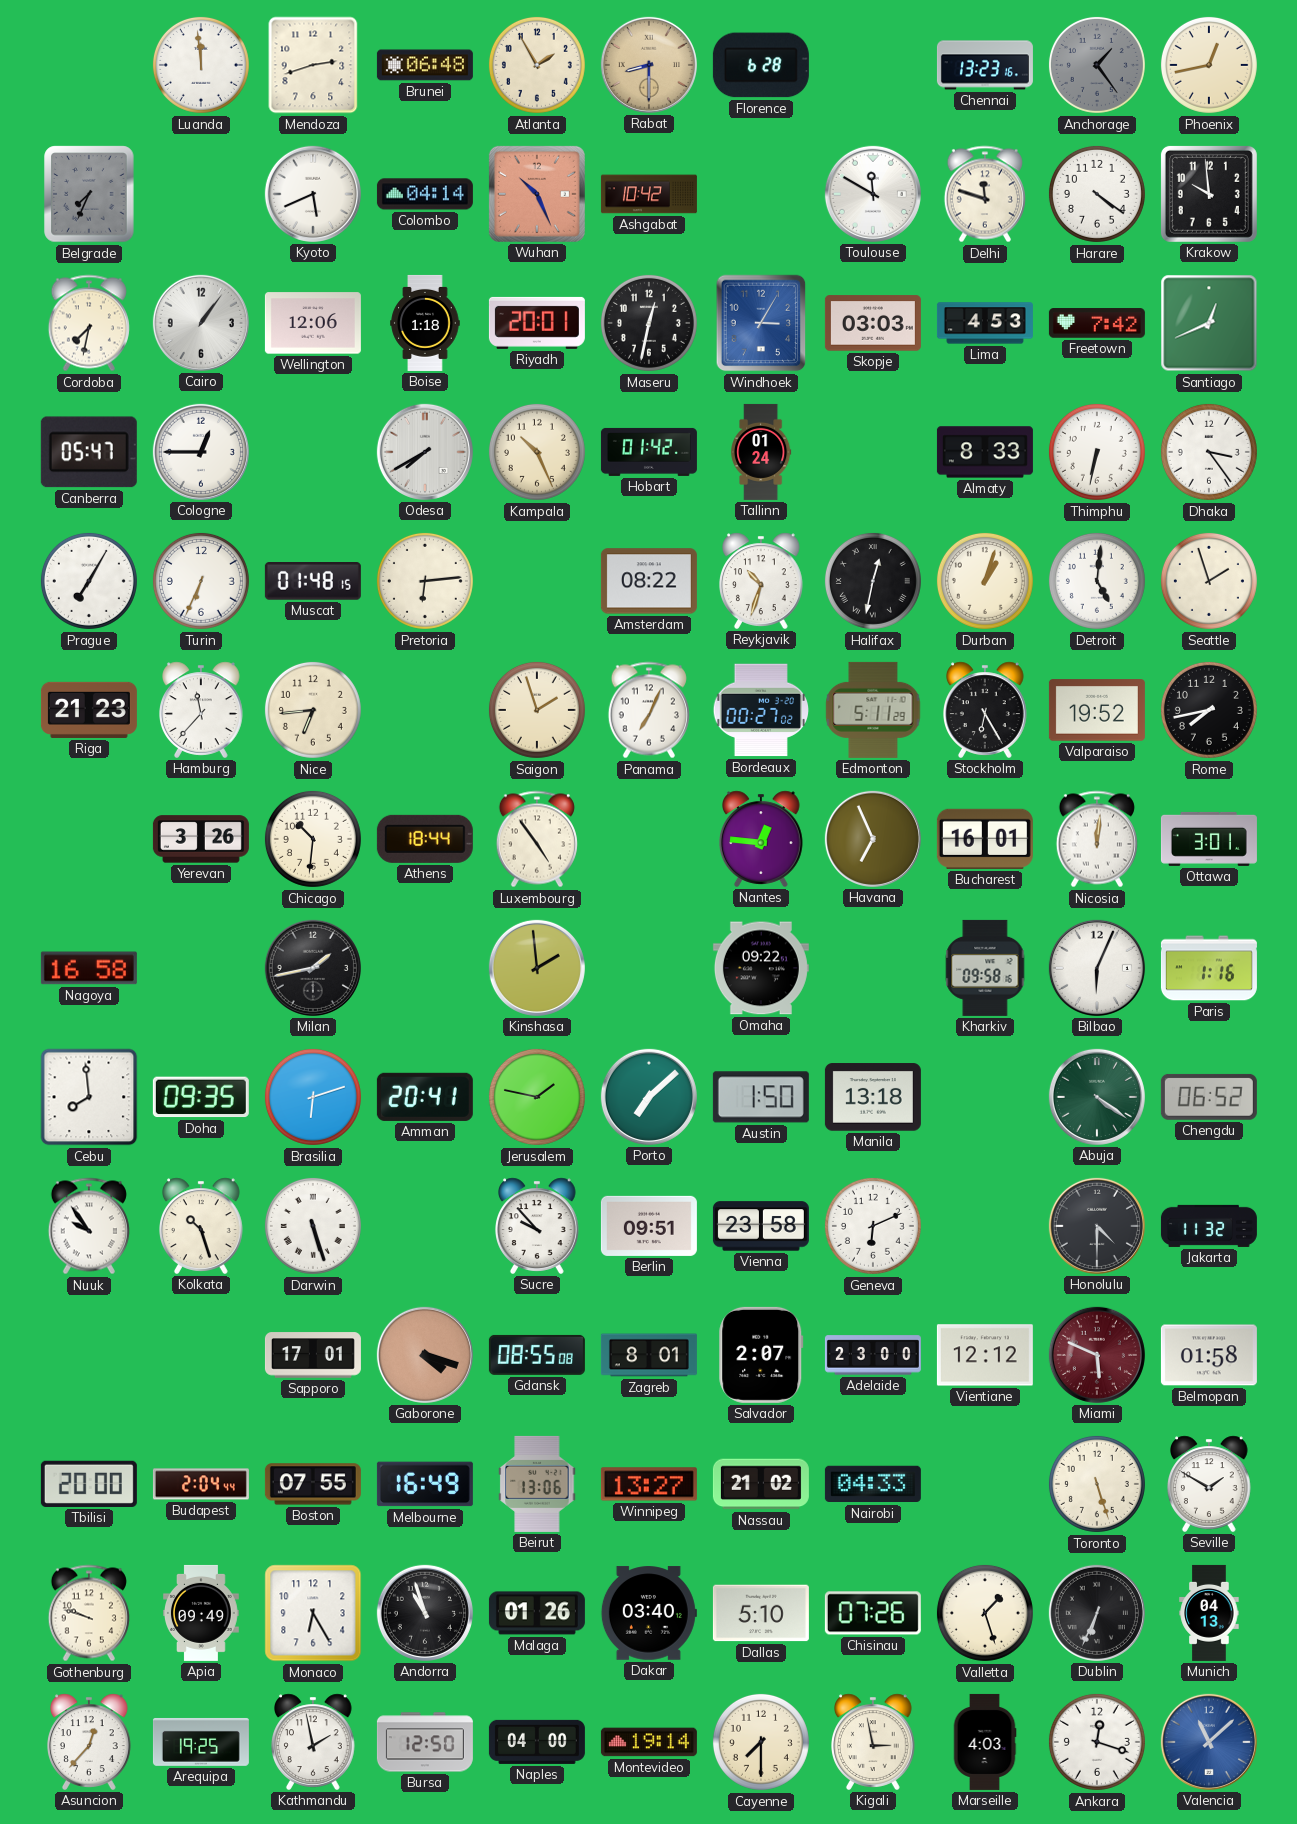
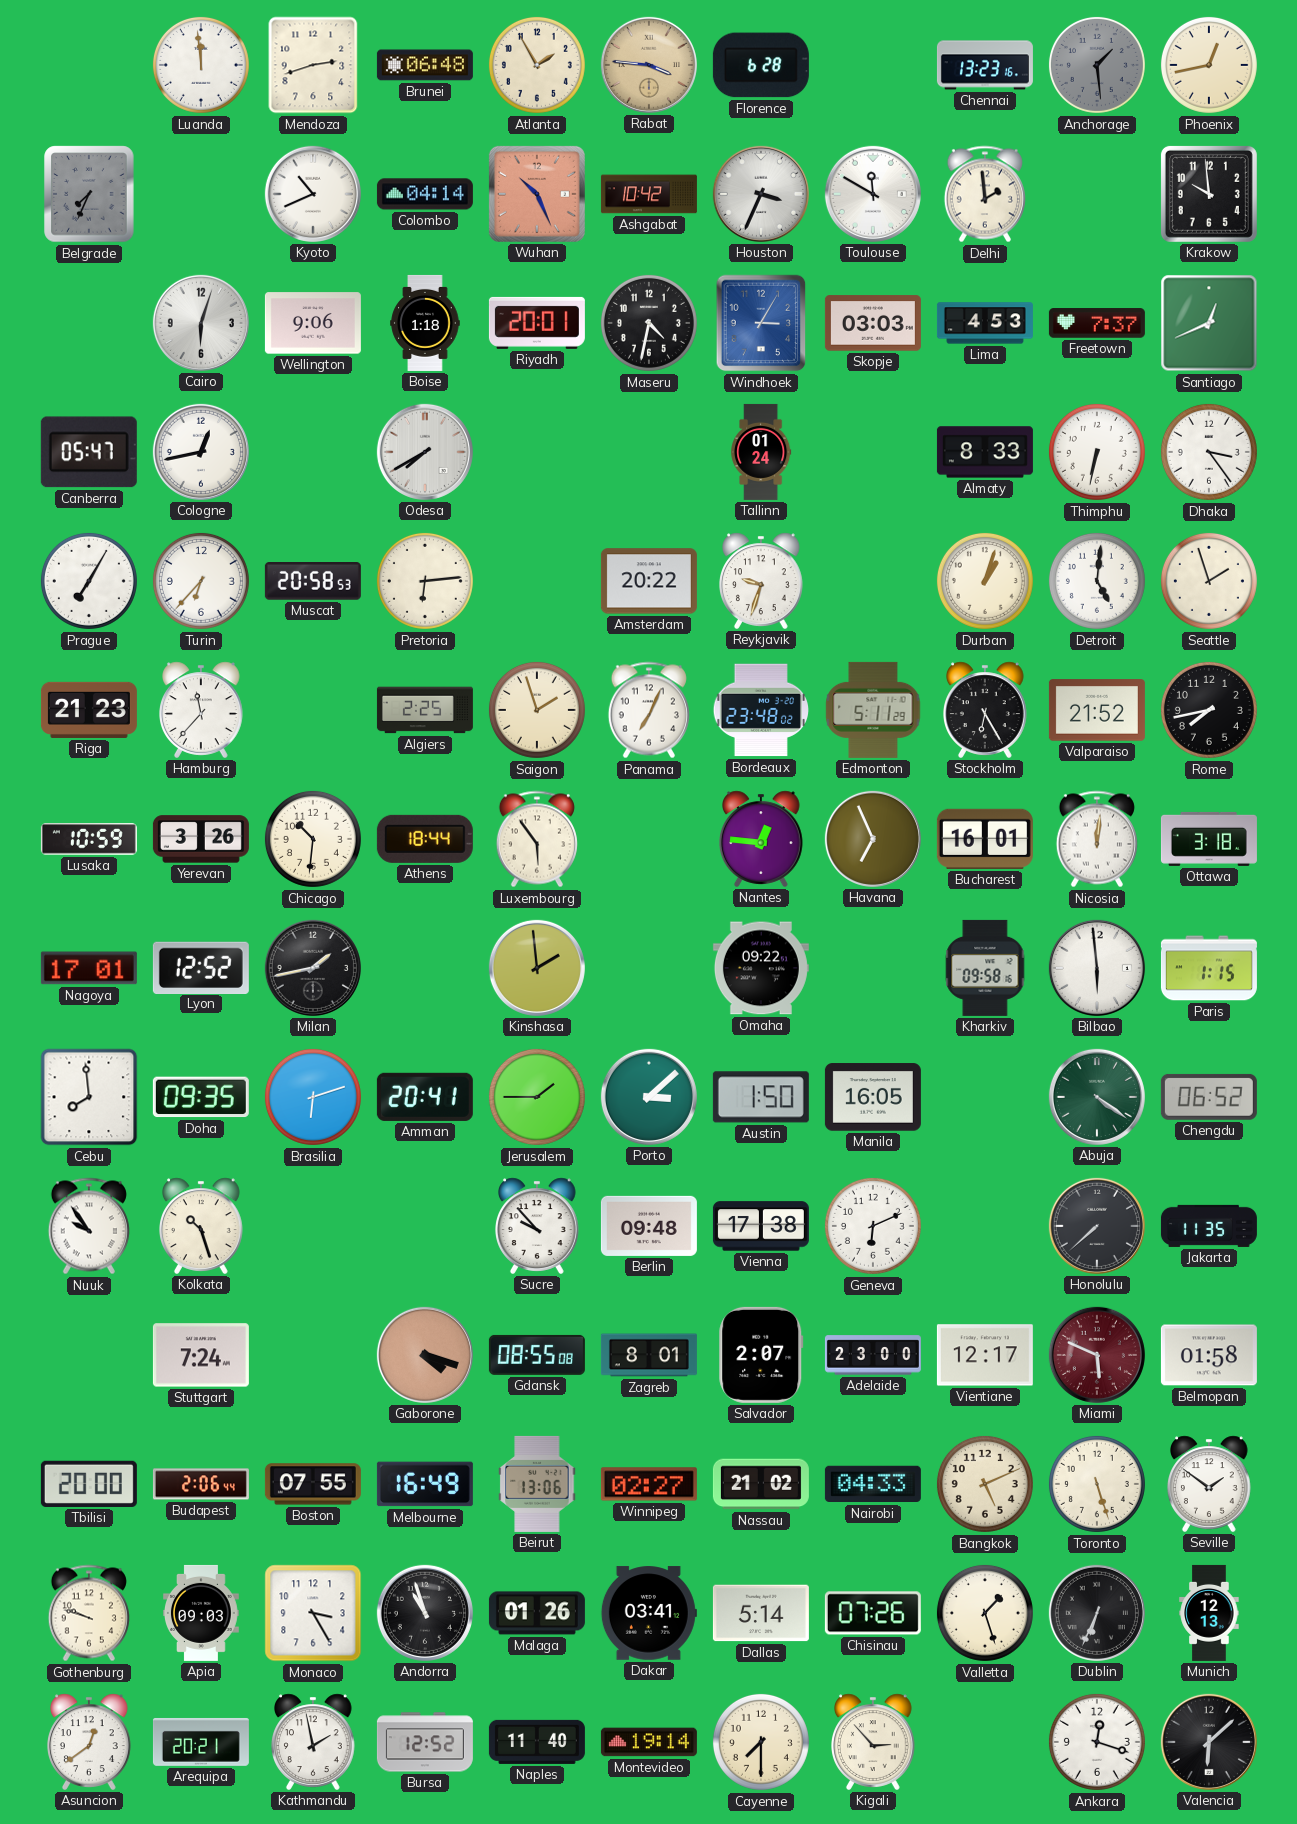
Rabat: 8:30 -> 3:46
Anchorage: 1:24 -> 1:29
Kyoto: 5:41 -> 10:41
Houston: none -> 3:34
Delhi: 11:48 -> 1:59
Harare: 4:21 -> none
Cordoba: 7:32 -> none
Cairo: 1:06 -> 6:03
Wellington: 12:06 -> 9:06
Maseru: 12:32 -> 4:32
Freetown: 7:42 -> 7:37
Cologne: 12:45 -> 12:43
Kampala: 10:26 -> none
Hobart: 01:42 -> none
Turin: 6:34 -> 6:37
Muscat: 01:48 -> 20:58
Amsterdam: 08:22 -> 20:22
Reykjavik: 10:33 -> 9:33
Halifax: 12:32 -> none
Nice: 6:44 -> none
Algiers: none -> 2:25
Bordeaux: 00:27 -> 23:48
Valparaiso: 19:52 -> 21:52
Lusaka: none -> 10:59
Luxembourg: 4:54 -> 5:54
Ottawa: 3:01 -> 3:18
Nagoya: 16:58 -> 17:01
Lyon: none -> 12:52
Bilbao: 6:04 -> 5:59
Paris: 1:16 -> 1:15
Jerusalem: 1:47 -> 1:45
Porto: 7:08 -> 3:08
Manila: 13:18 -> 16:05
Darwin: 5:27 -> none
Berlin: 09:51 -> 09:48
Vienna: 23:58 -> 17:38
Honolulu: 4:30 -> 7:38
Jakarta: 11:32 -> 11:35
Stuttgart: none -> 7:24
Sapporo: 17:01 -> none
Vientiane: 12:12 -> 12:17
Budapest: 2:04 -> 2:06
Winnipeg: 13:27 -> 02:27
Bangkok: none -> 5:11
Seville: 1:50 -> 1:51
Apia: 09:49 -> 09:03
Monaco: 6:25 -> 3:25
Dakar: 03:40 -> 03:41
Dallas: 5:10 -> 5:14
Munich: 04:13 -> 12:13
Asuncion: 12:37 -> 12:39
Arequipa: 19:25 -> 20:21
Bursa: 12:50 -> 12:52
Naples: 04:00 -> 11:40
Kigali: 2:58 -> 2:53
Marseille: 4:03 -> none
Valencia: 11:08 -> 6:08
Valencia dial: blue -> black
